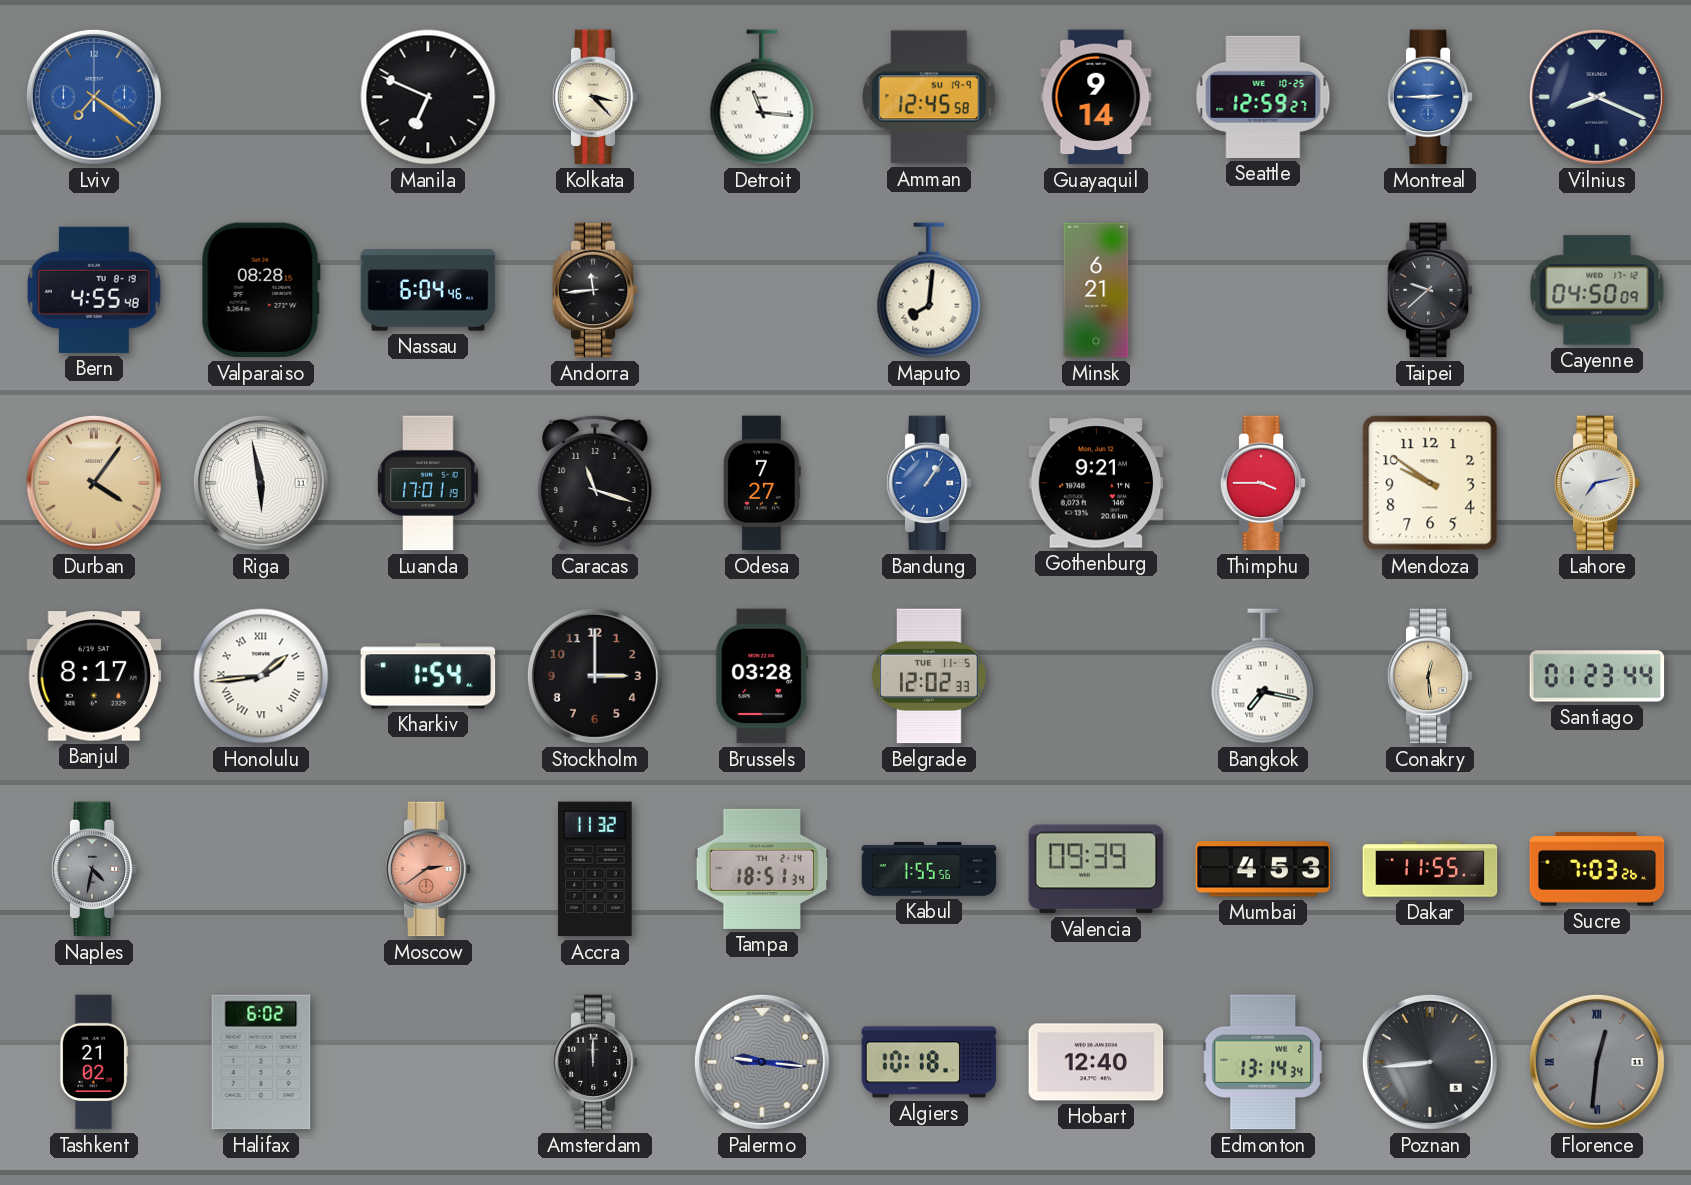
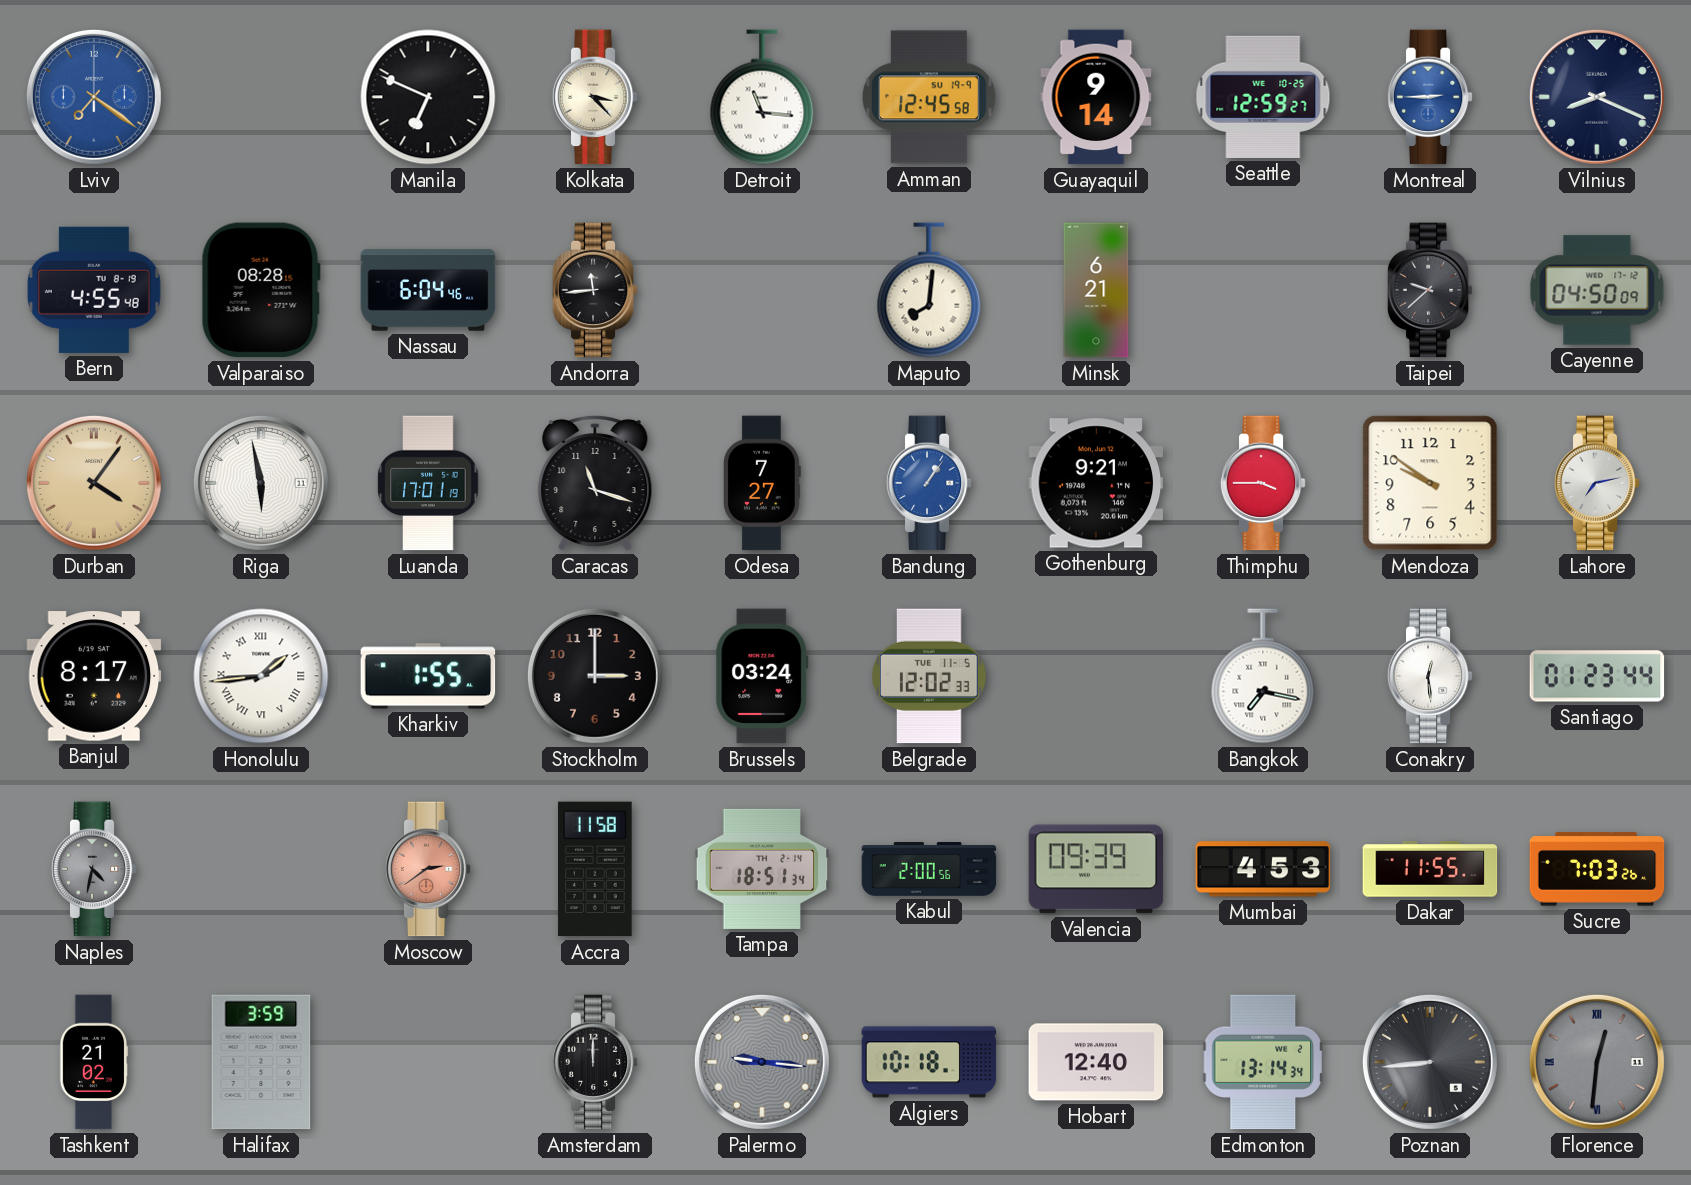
Kharkiv: 1:54 -> 1:55
Brussels: 03:28 -> 03:24
Conakry dial: champagne -> white
Accra: 11:32 -> 11:58
Kabul: 1:55 -> 2:00
Halifax: 6:02 -> 3:59
